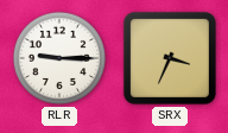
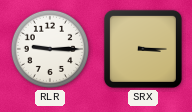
SRX: 3:34 -> 3:15
